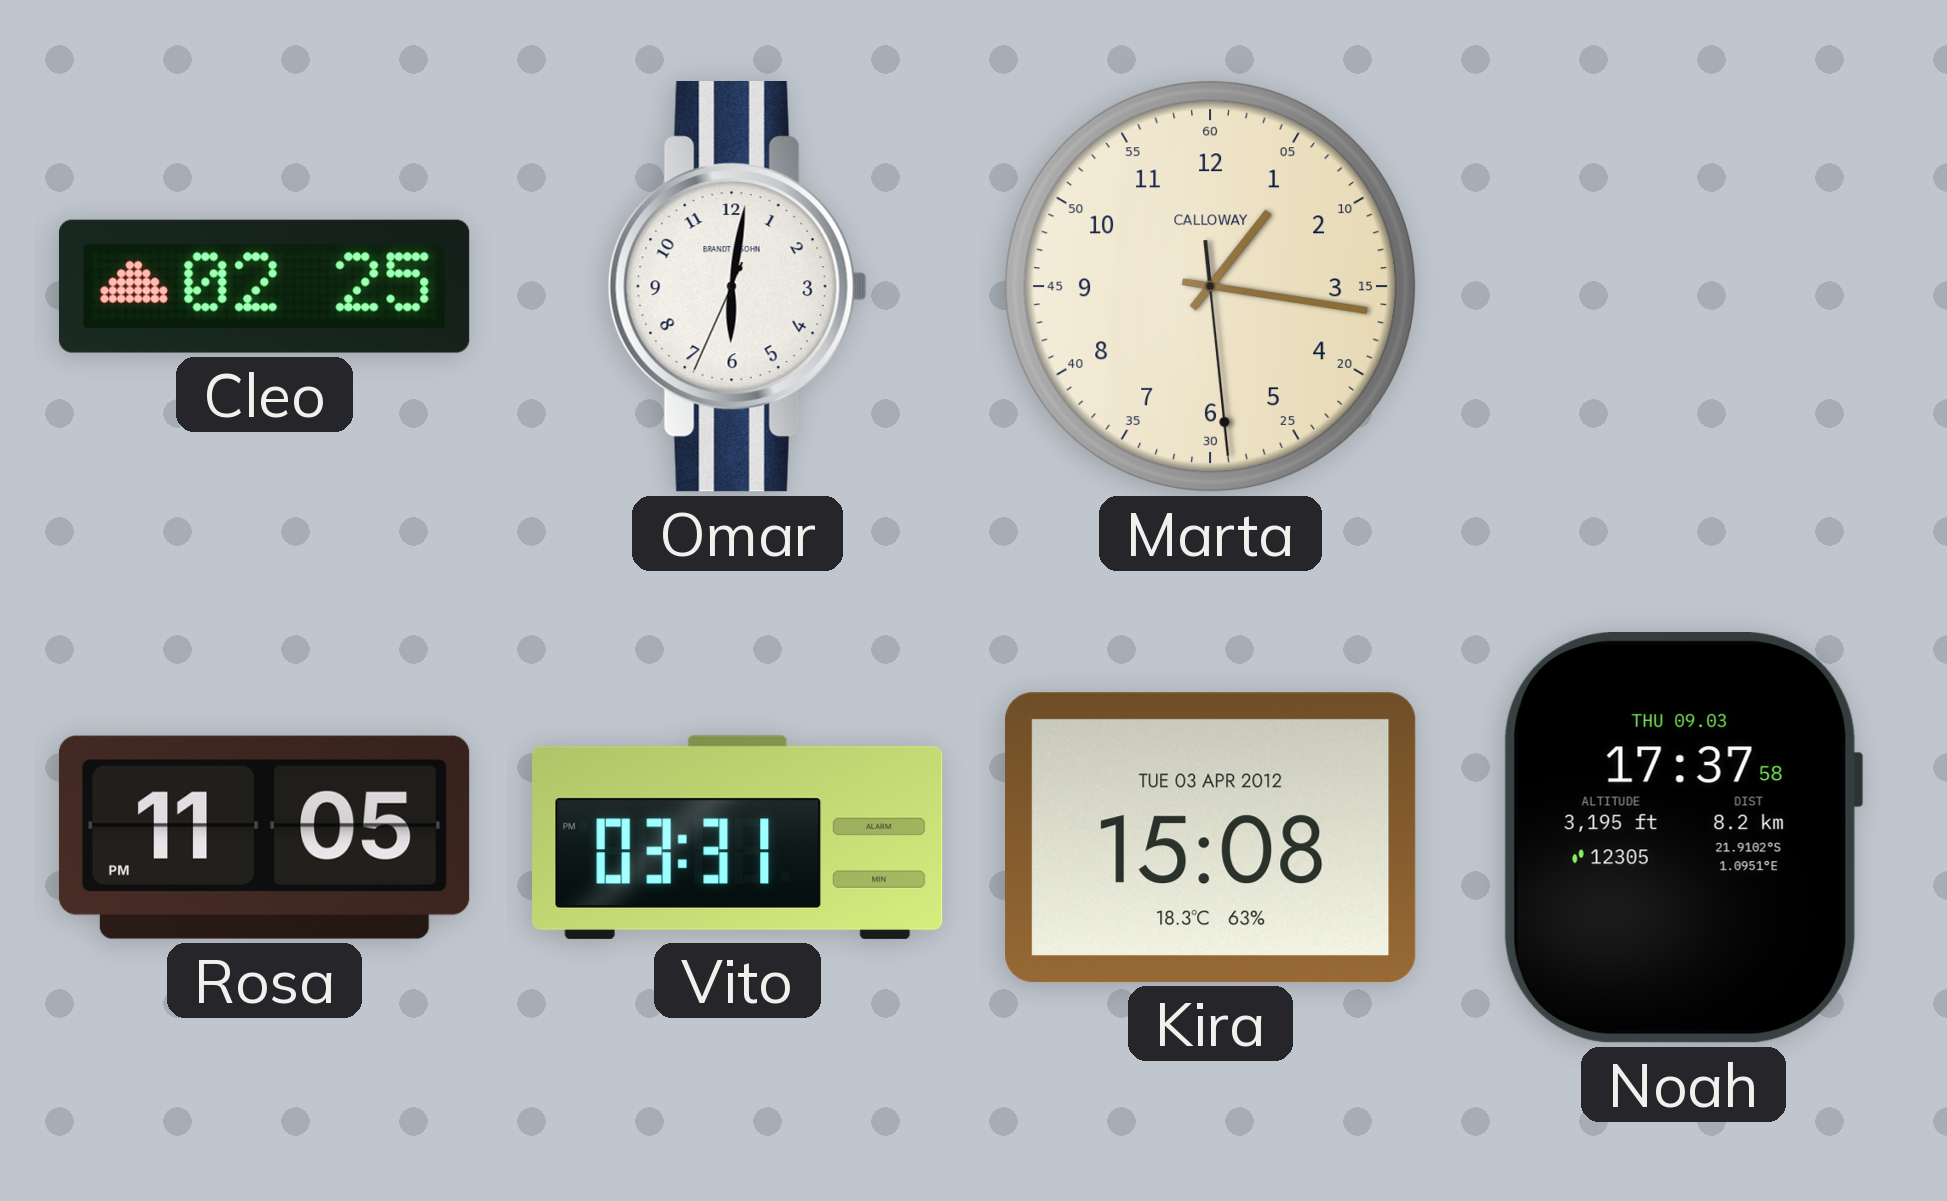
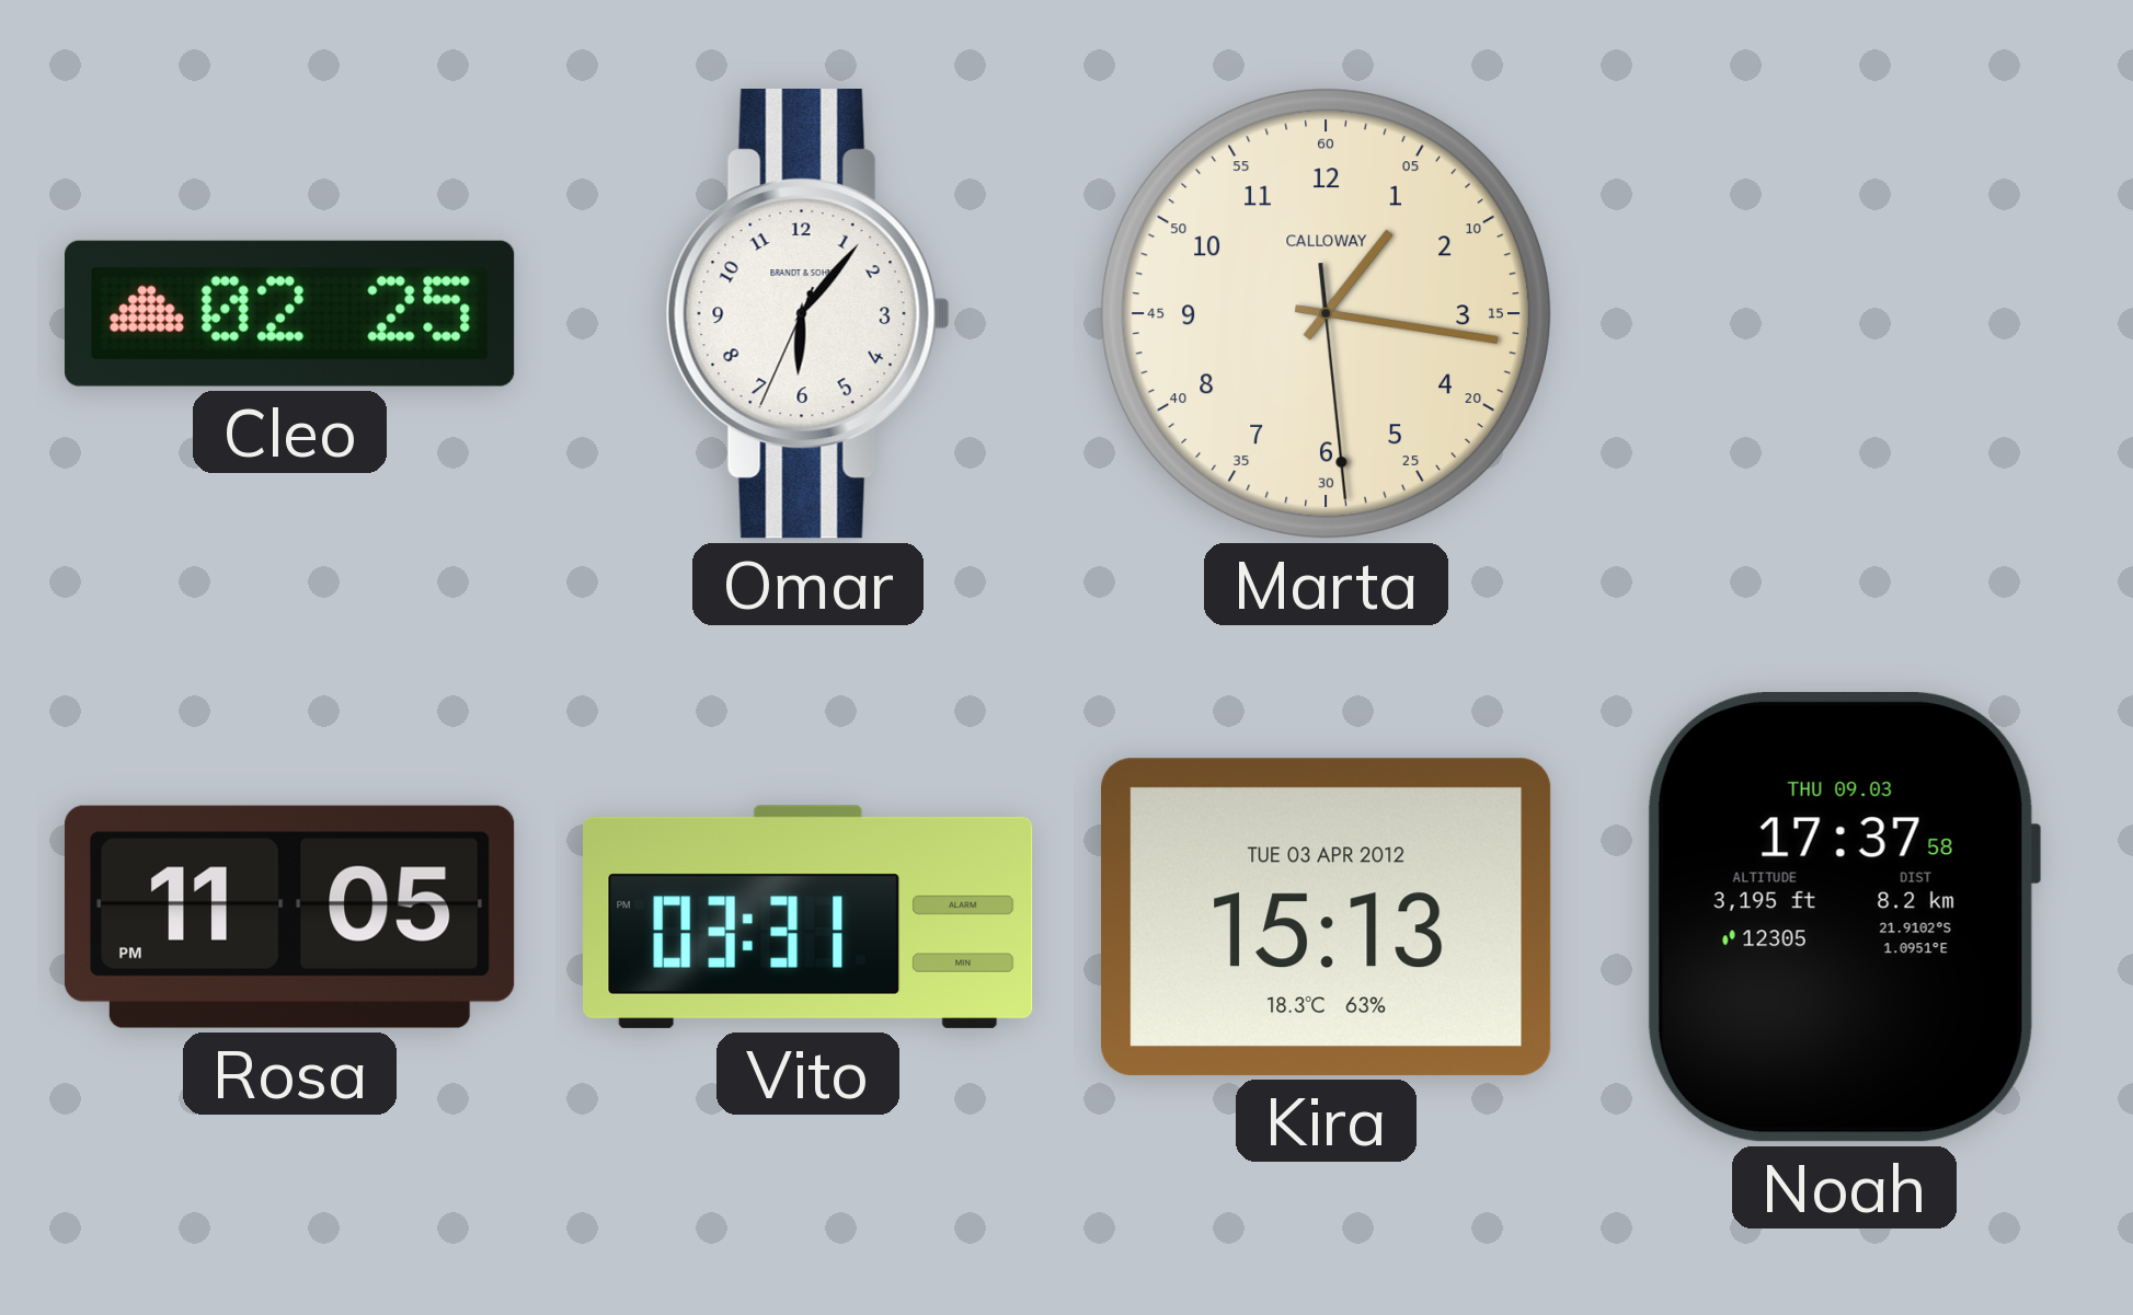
Omar: 6:01 -> 6:06
Kira: 15:08 -> 15:13
